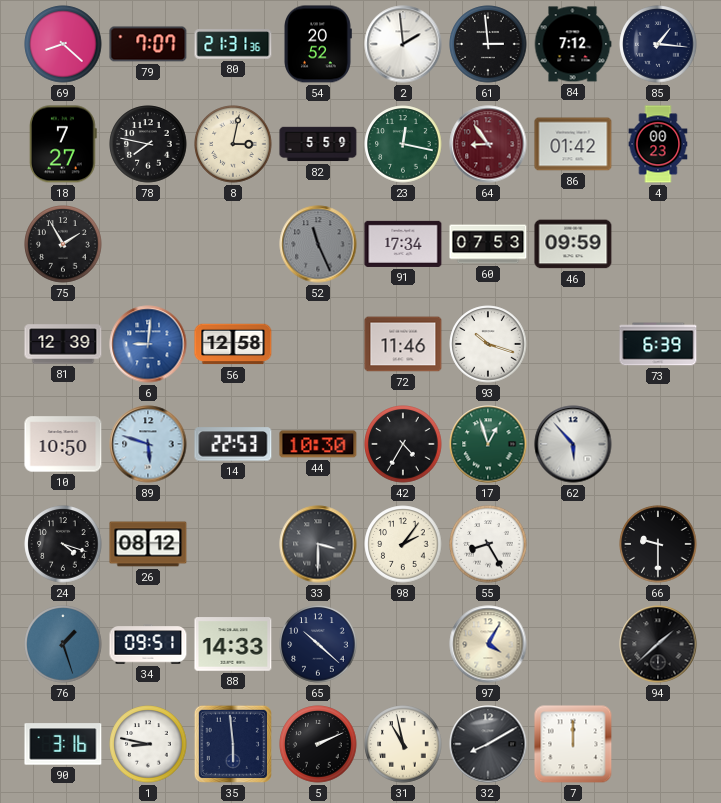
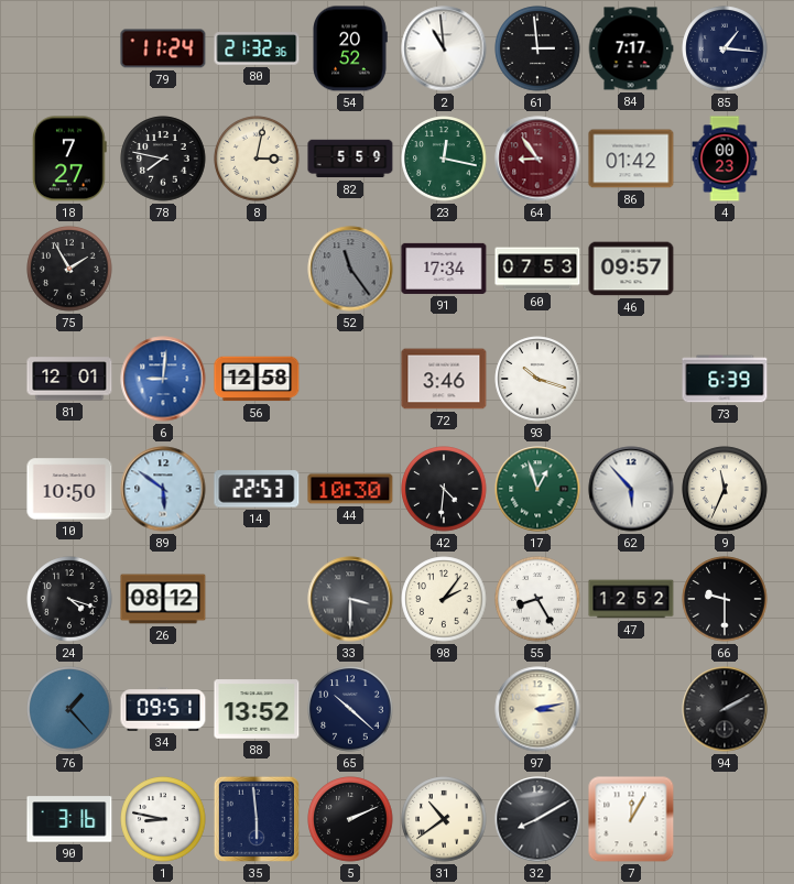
69: 8:22 -> none
79: 7:07 -> 11:24
80: 21:31 -> 21:32
2: 1:59 -> 10:59
84: 7:12 -> 7:17
52: 11:26 -> 11:24
46: 09:59 -> 09:57
81: 12:39 -> 12:01
72: 11:46 -> 3:46
89: 5:48 -> 5:51
42: 4:35 -> 4:31
9: none -> 11:34
47: none -> 12:52
76: 1:27 -> 1:23
88: 14:33 -> 13:52
97: 4:05 -> 3:13
94: 1:38 -> 2:10
31: 10:58 -> 10:39
7: 12:00 -> 12:05
